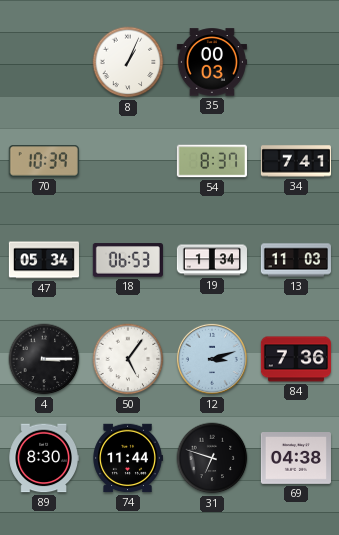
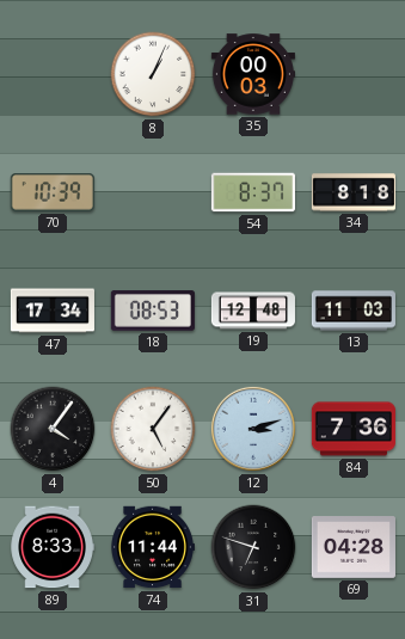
34: 7:41 -> 8:18
47: 05:34 -> 17:34
18: 06:53 -> 08:53
19: 1:34 -> 12:48
4: 3:15 -> 4:06
89: 8:30 -> 8:33
69: 04:38 -> 04:28
